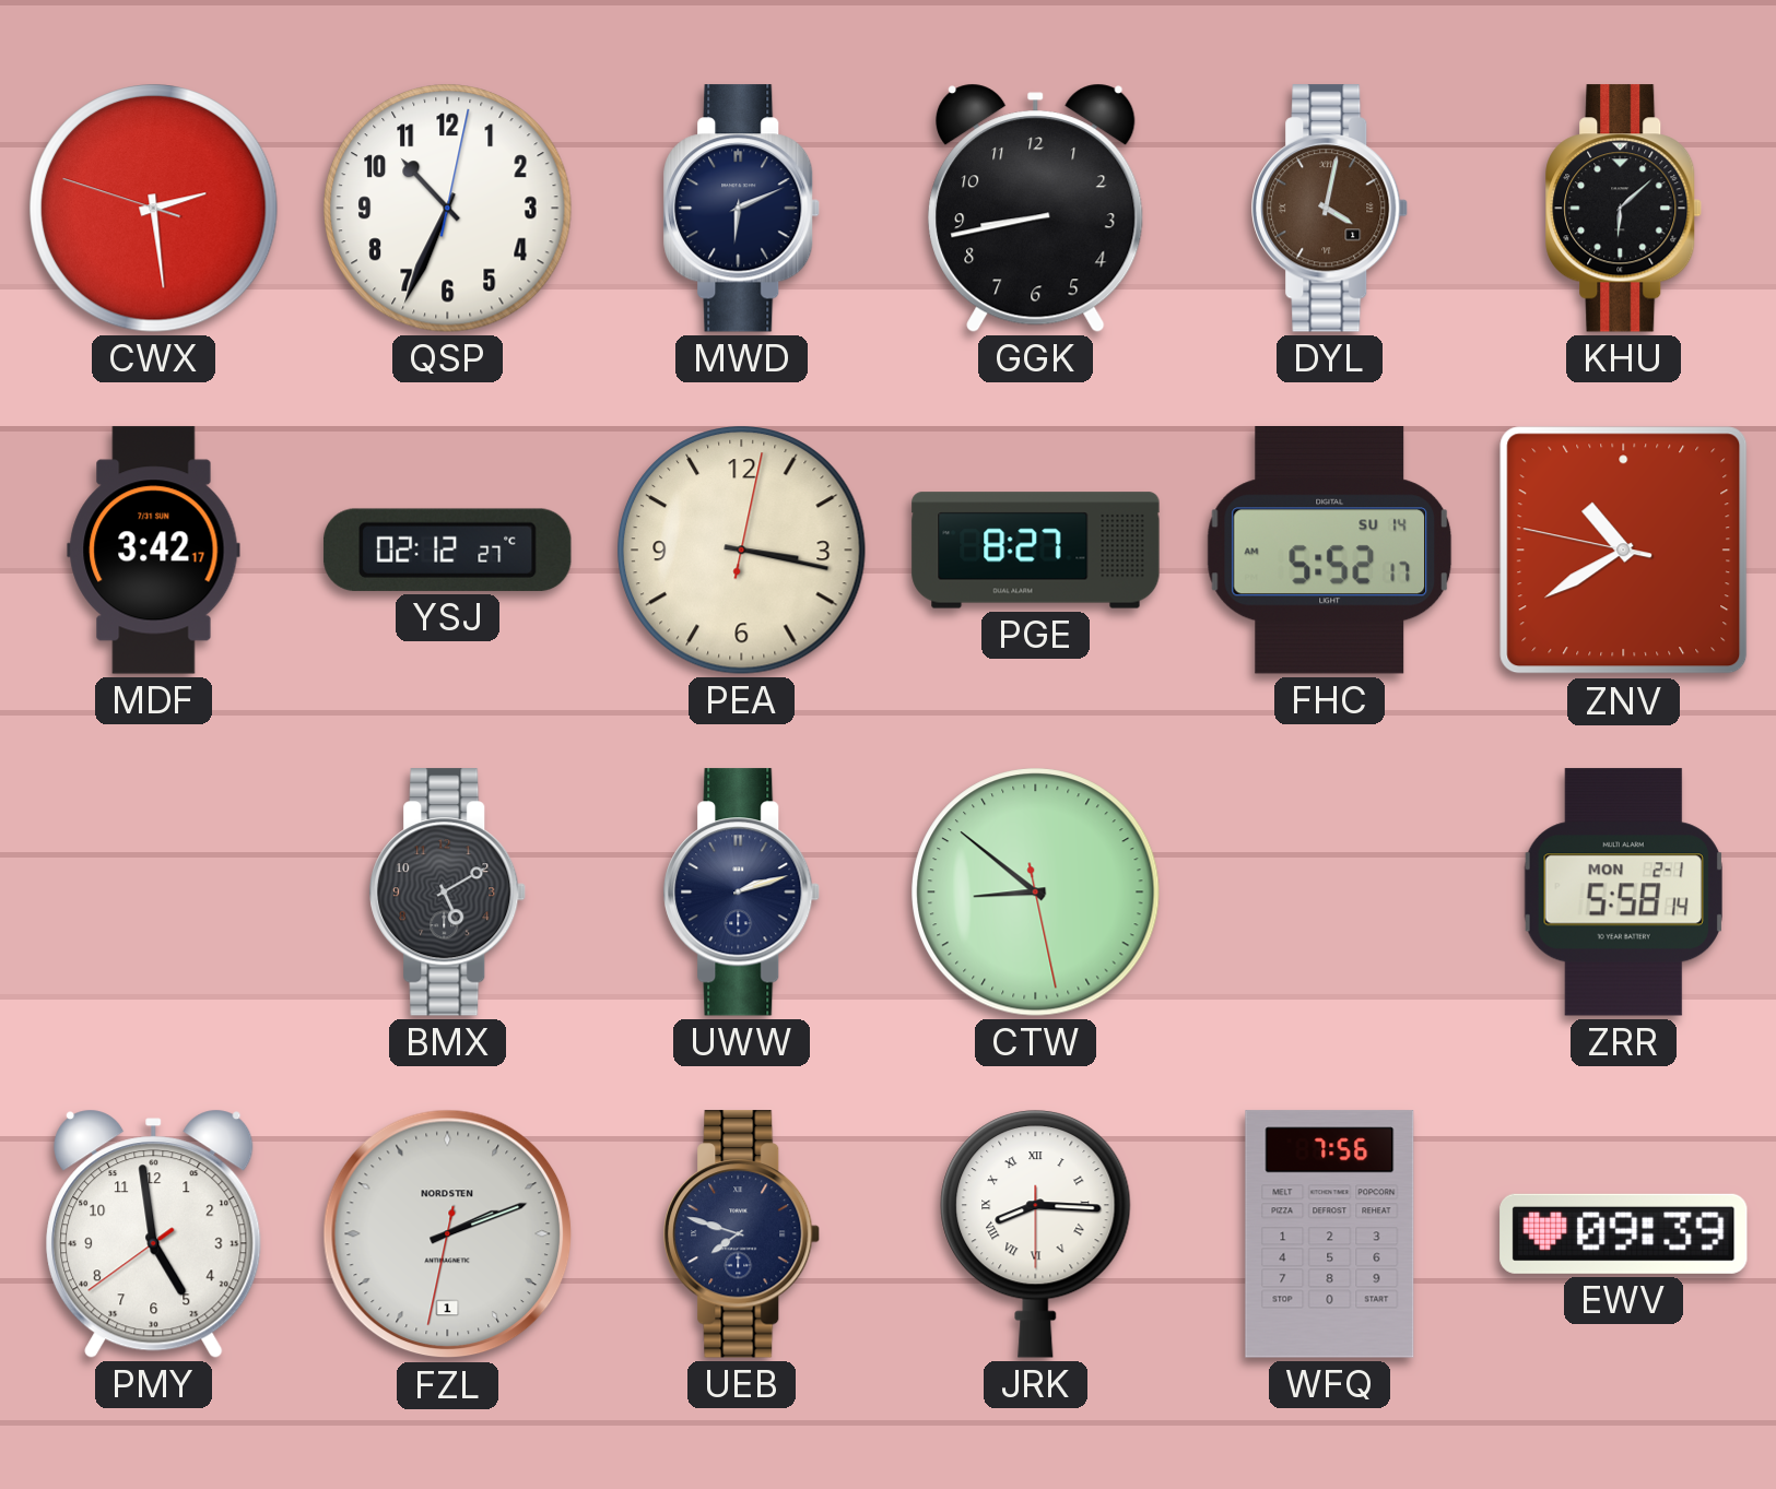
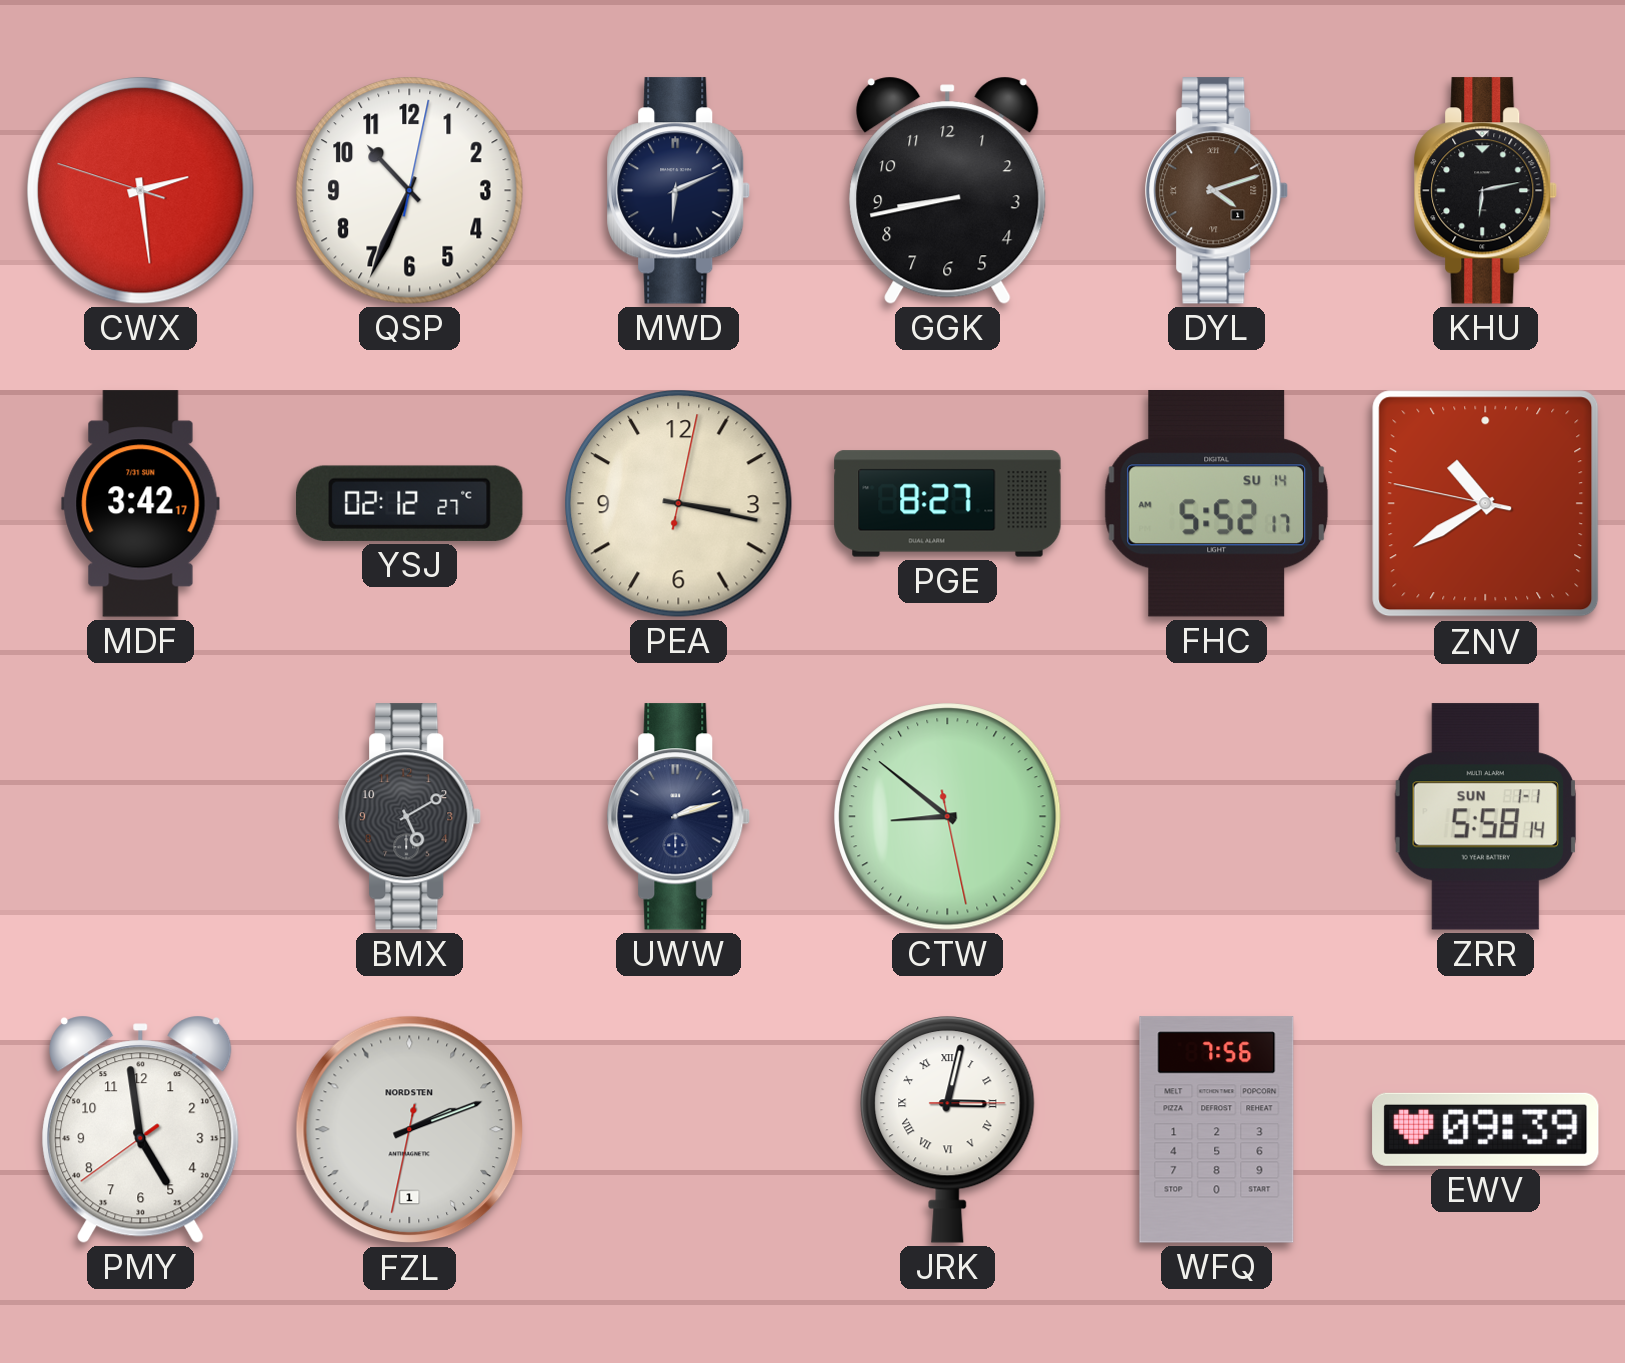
DYL: 4:02 -> 4:12
KHU: 6:08 -> 6:13
ZRR date: MON 2-1 -> SUN 1-1
UEB: 7:48 -> none
JRK: 8:15 -> 3:02
